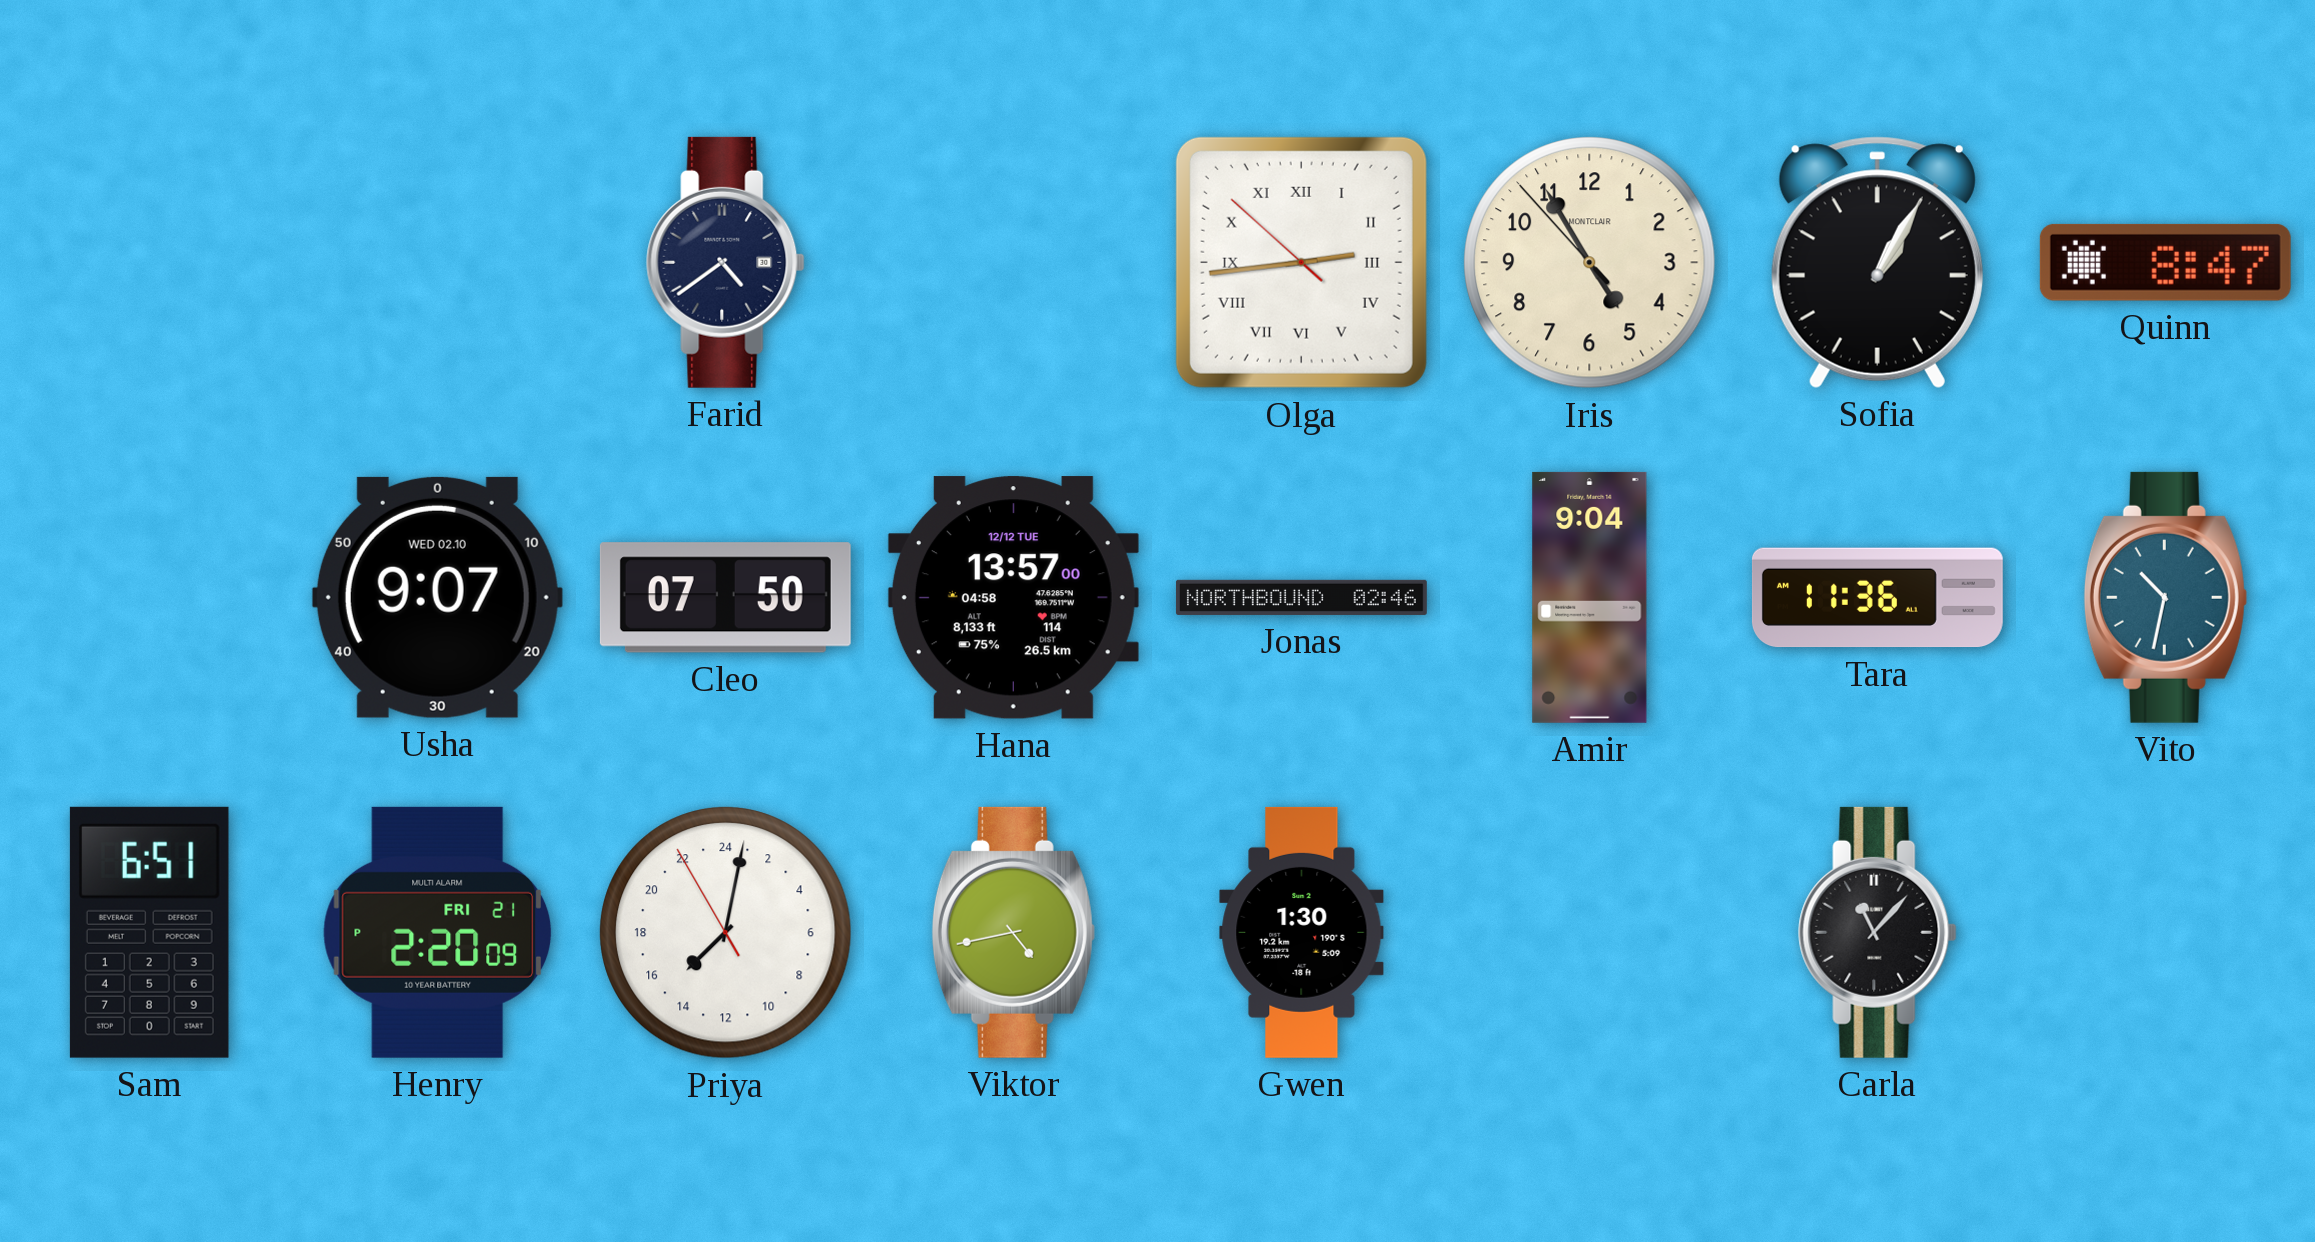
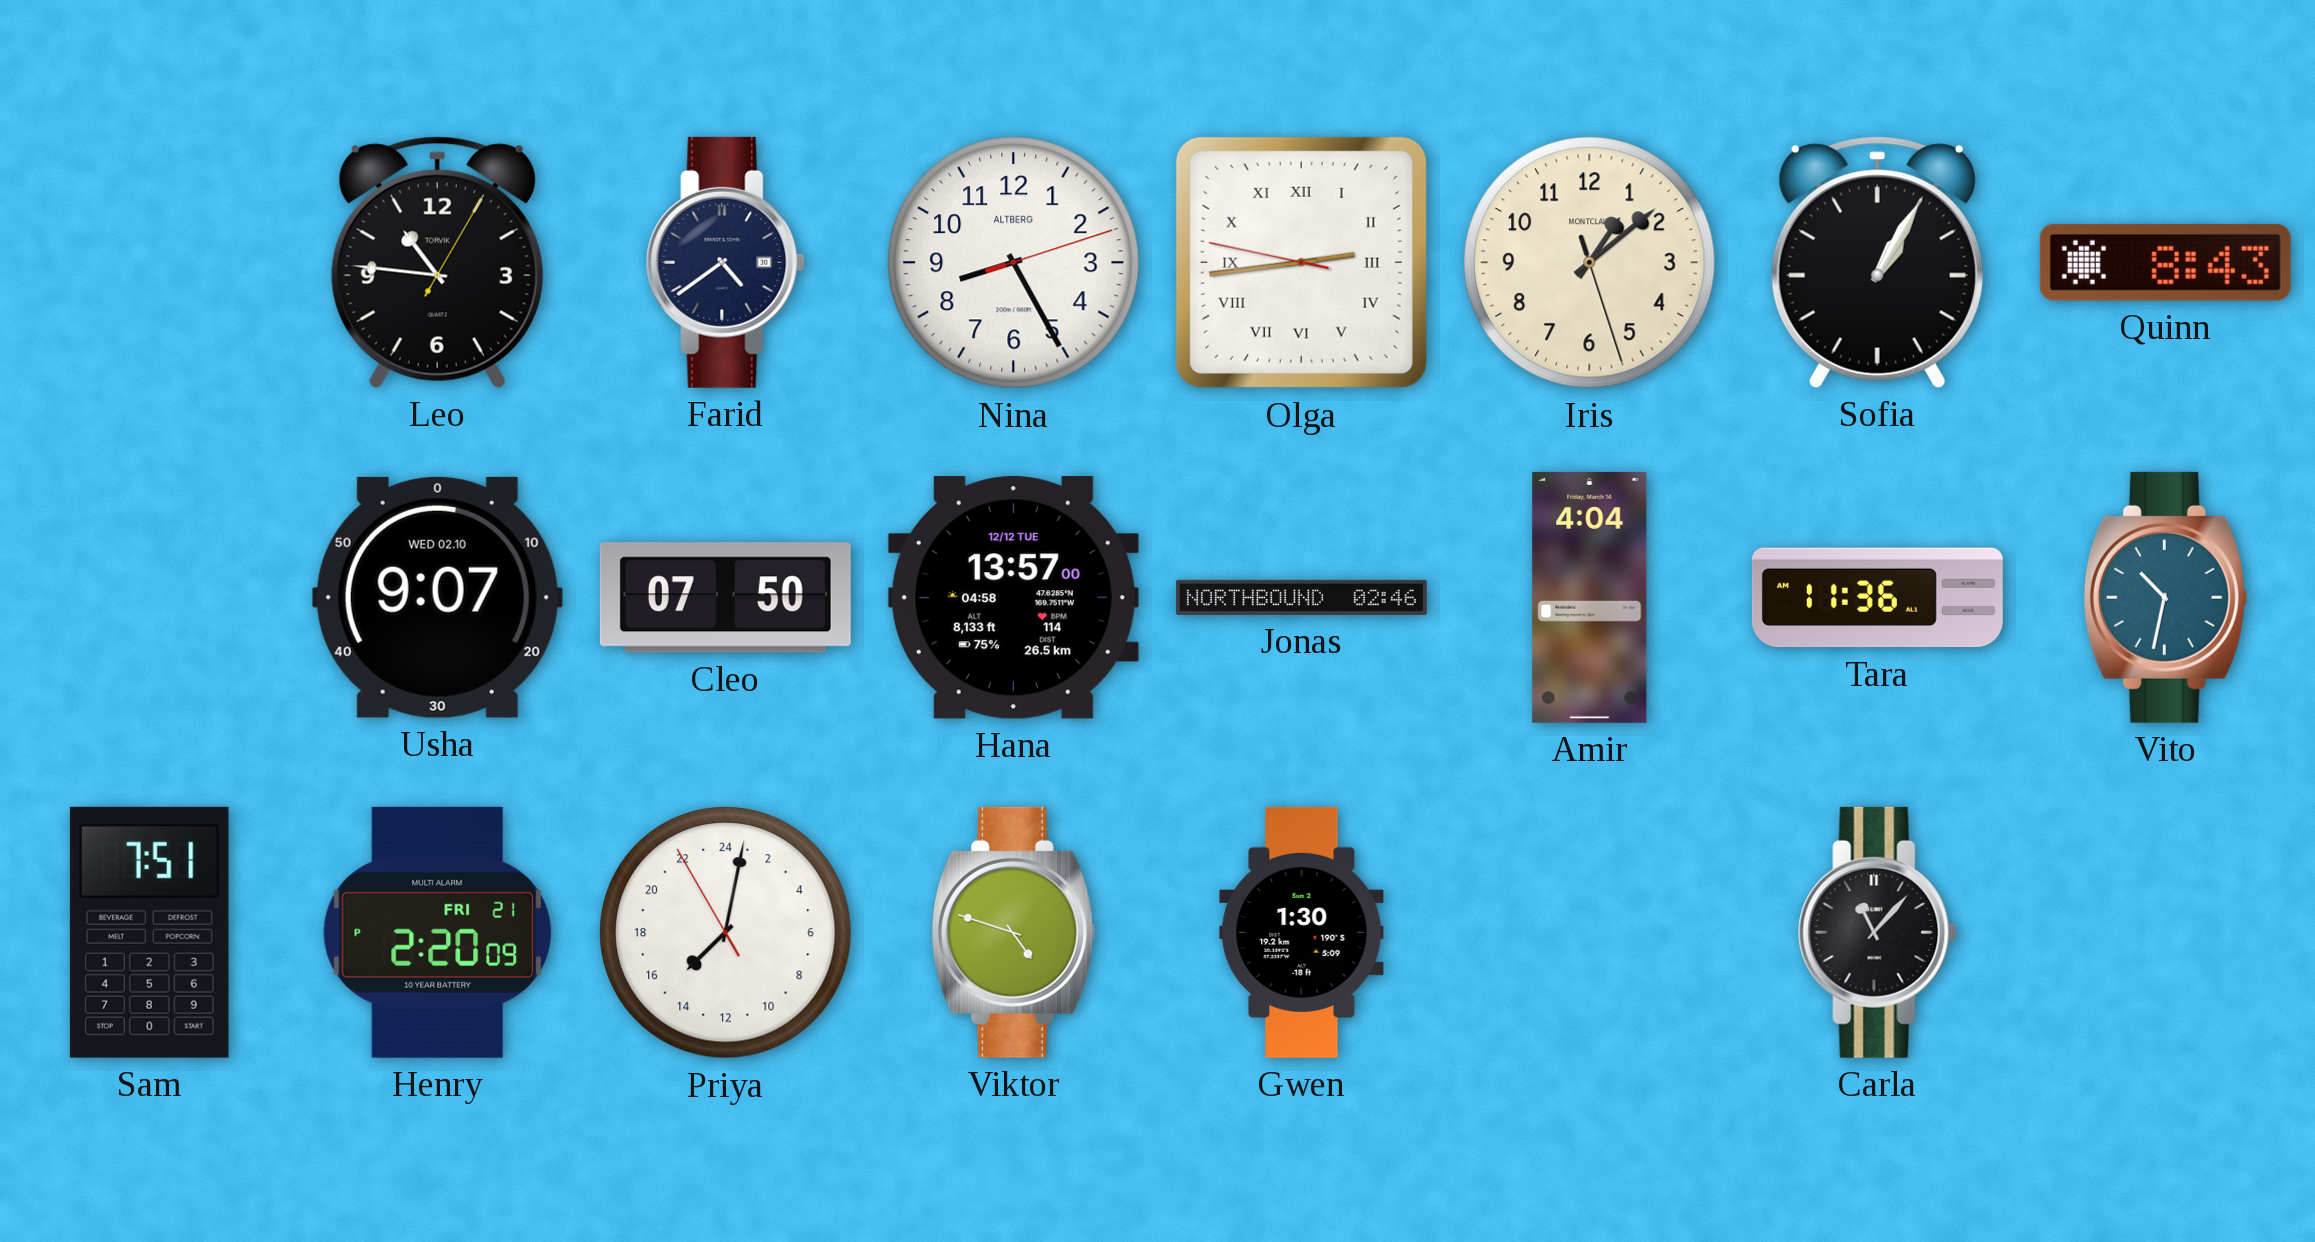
Leo: none -> 10:46
Nina: none -> 8:25
Olga: 2:43:52 -> 2:43:47
Iris: 4:54 -> 1:08
Quinn: 8:47 -> 8:43
Amir: 9:04 -> 4:04
Sam: 6:51 -> 7:51
Viktor: 4:43 -> 4:48
